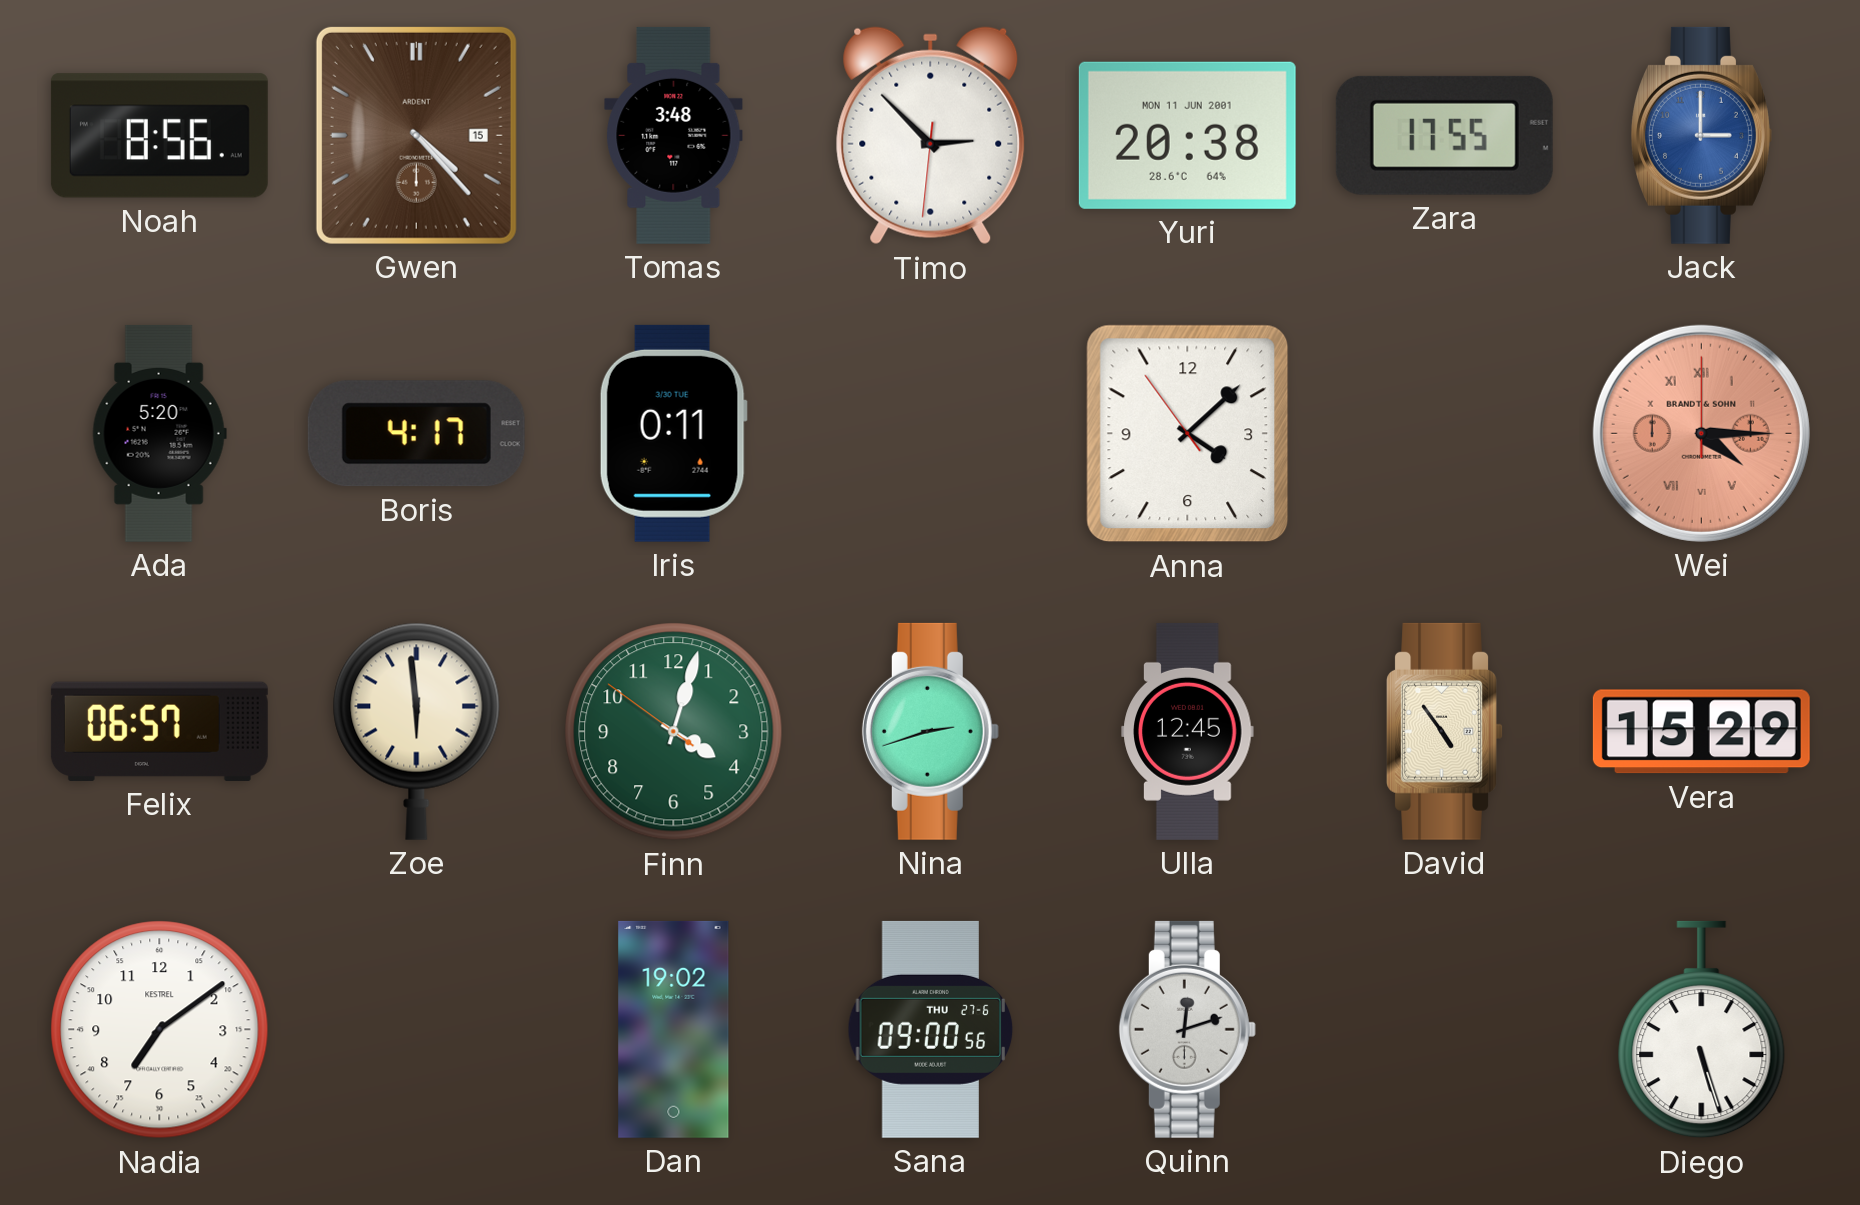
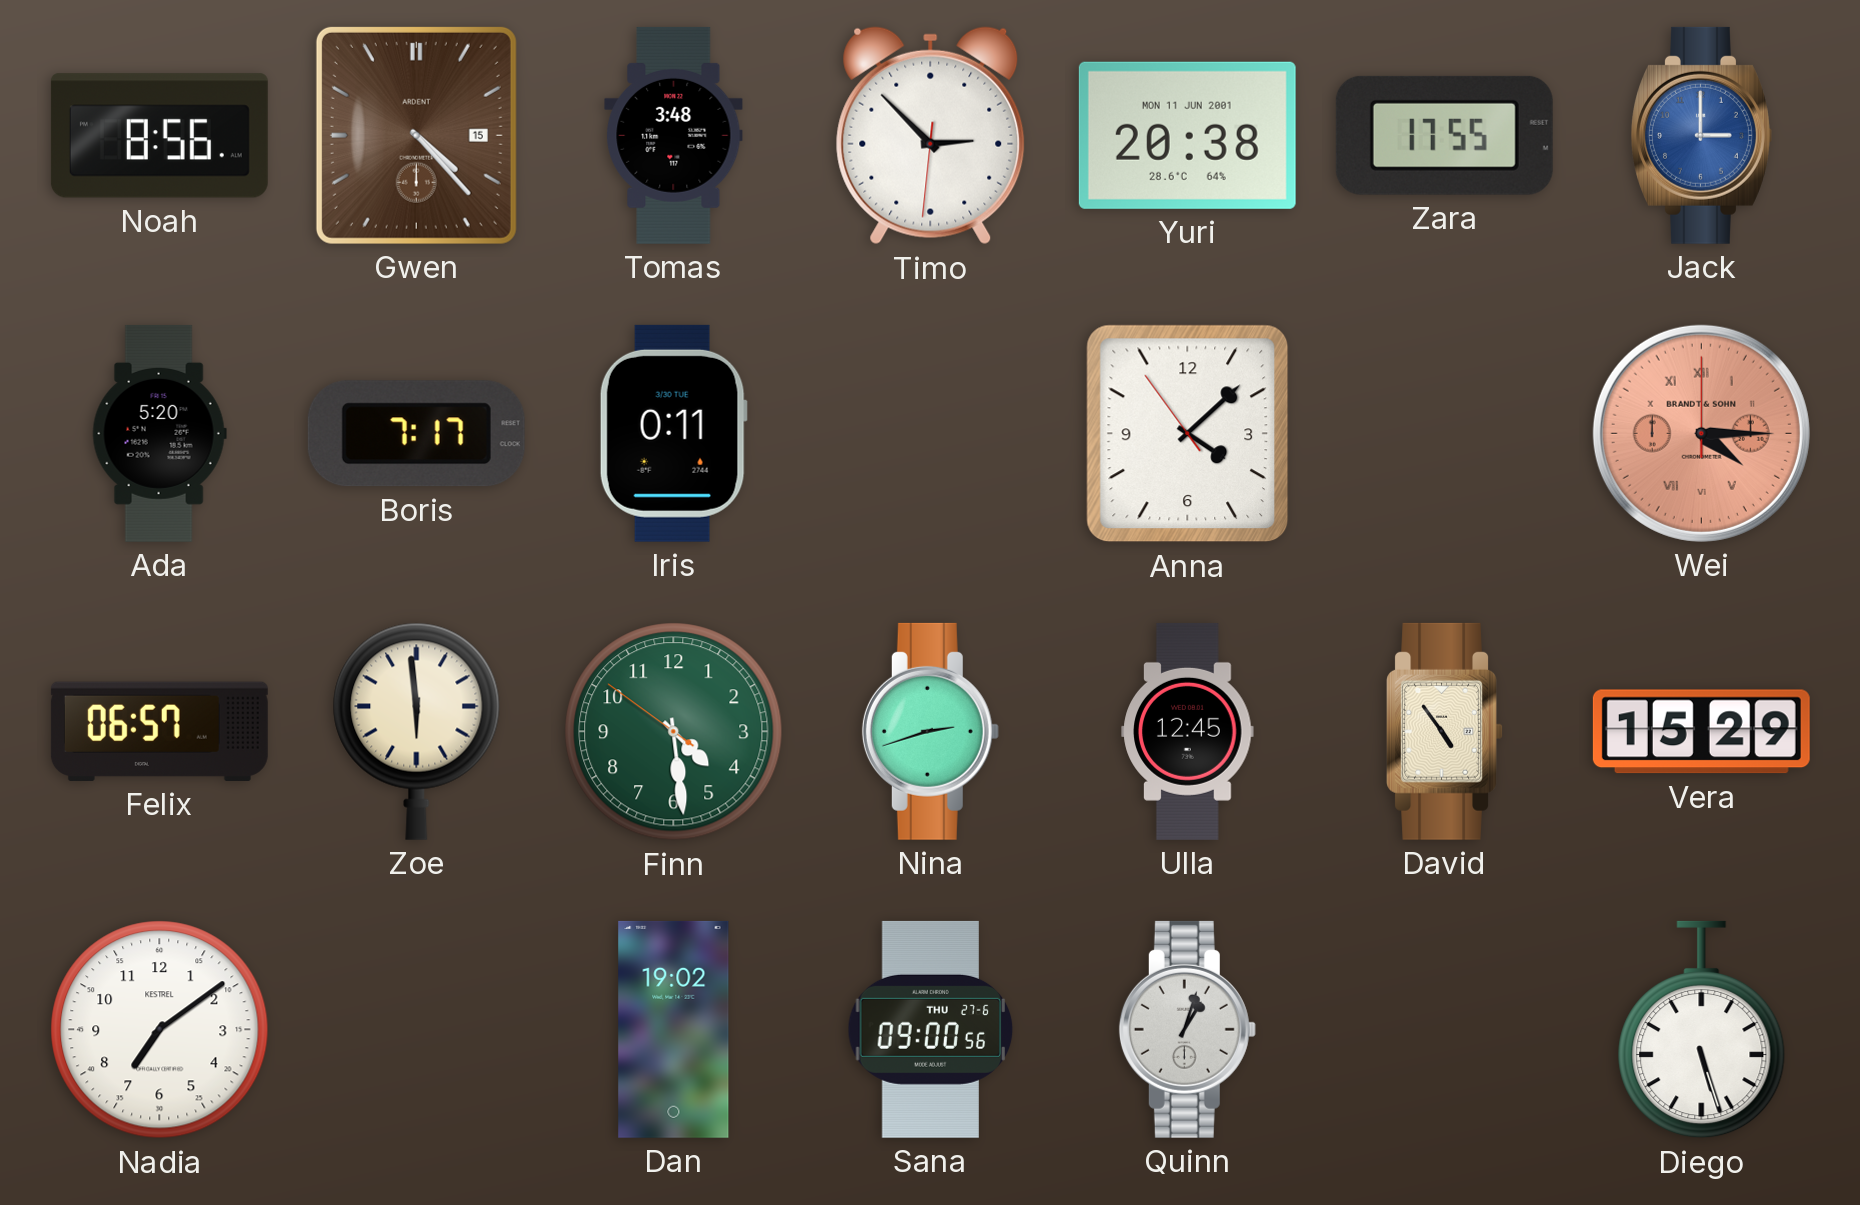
Boris: 4:17 -> 7:17
Finn: 4:02 -> 4:28
Quinn: 12:12 -> 1:03
